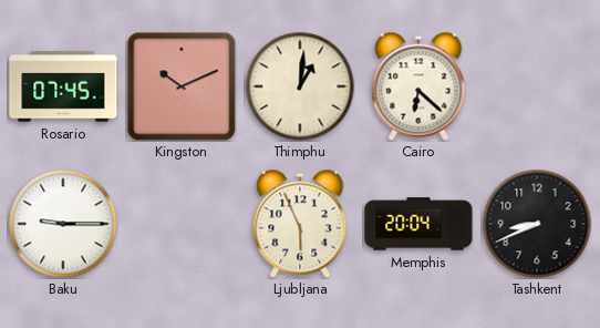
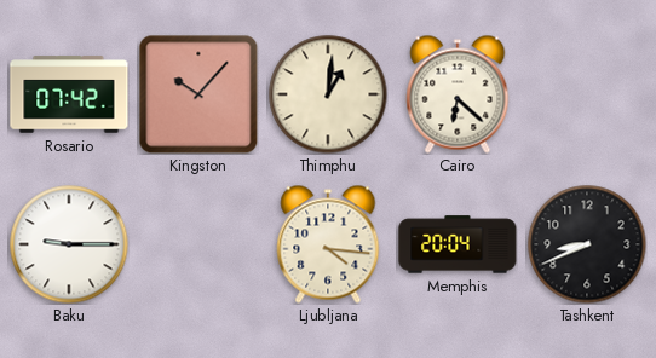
Rosario: 07:45 -> 07:42
Kingston: 10:11 -> 10:07
Ljubljana: 5:56 -> 4:16
